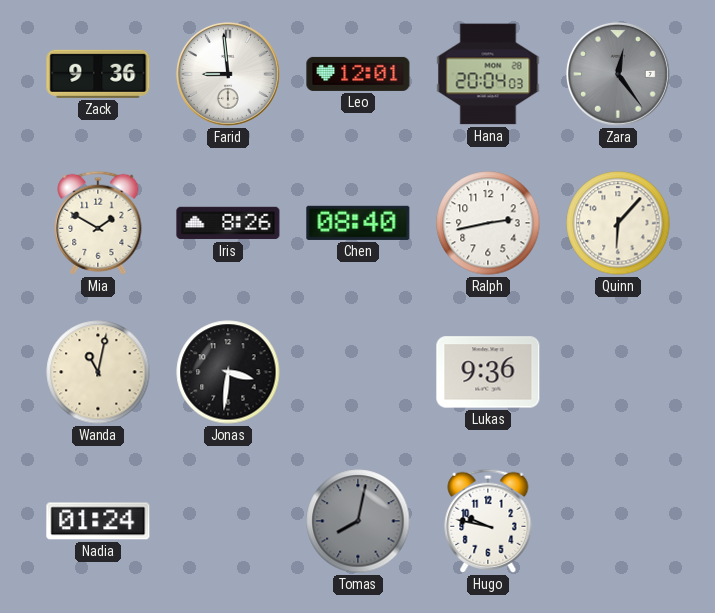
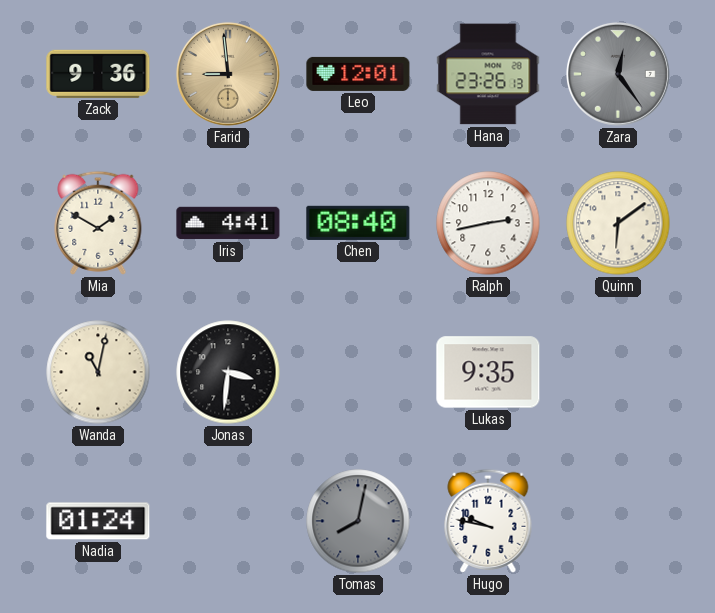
Farid dial: white -> champagne
Hana: 20:04 -> 23:26
Iris: 8:26 -> 4:41
Quinn: 6:07 -> 6:09
Lukas: 9:36 -> 9:35
